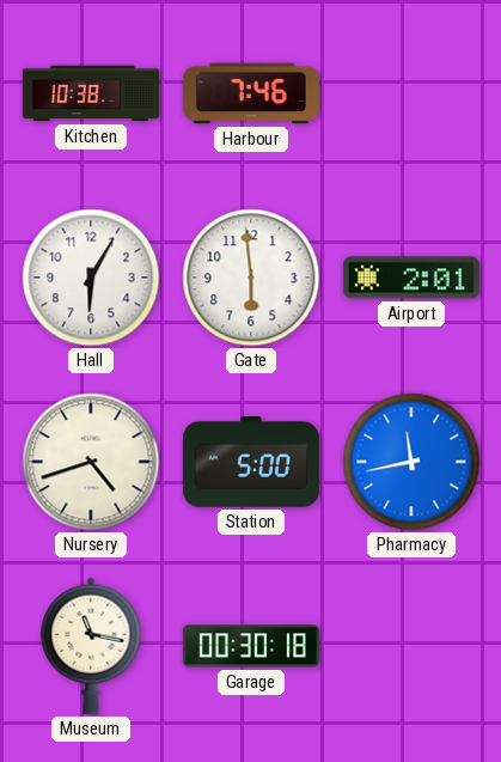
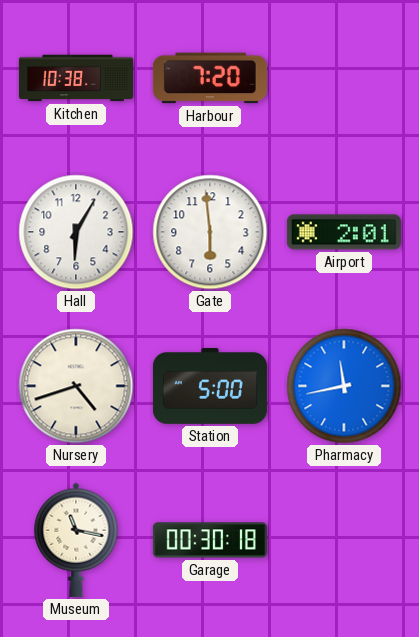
Harbour: 7:46 -> 7:20
